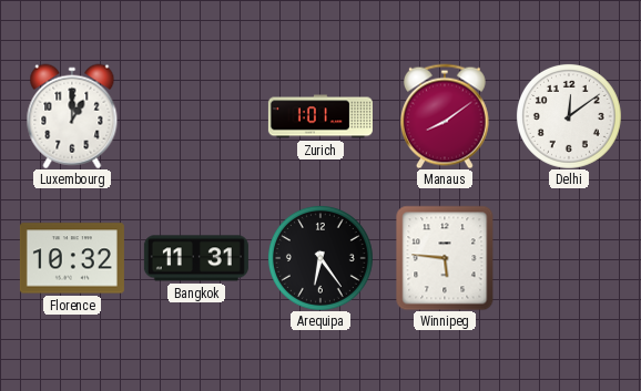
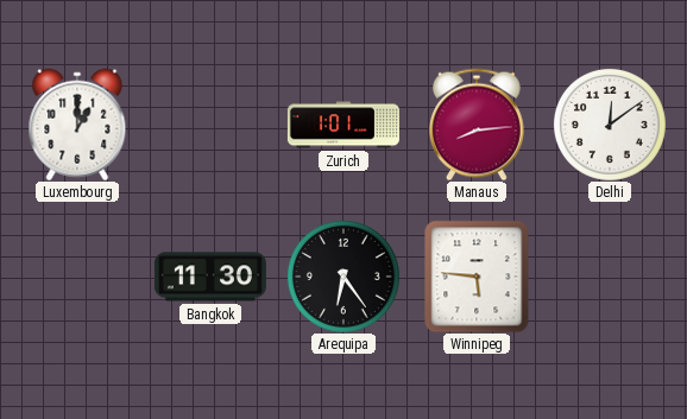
Manaus: 8:09 -> 8:14
Florence: 10:32 -> none
Bangkok: 11:31 -> 11:30
